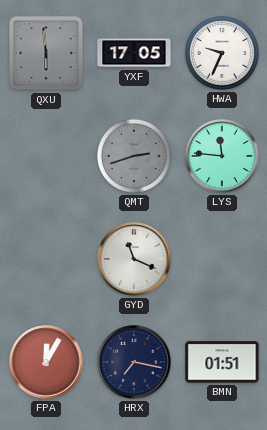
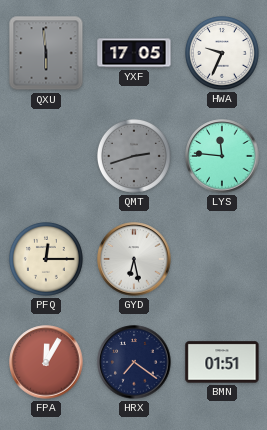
PFQ: none -> 12:15
GYD: 11:19 -> 6:28
HRX: 7:17 -> 7:21
